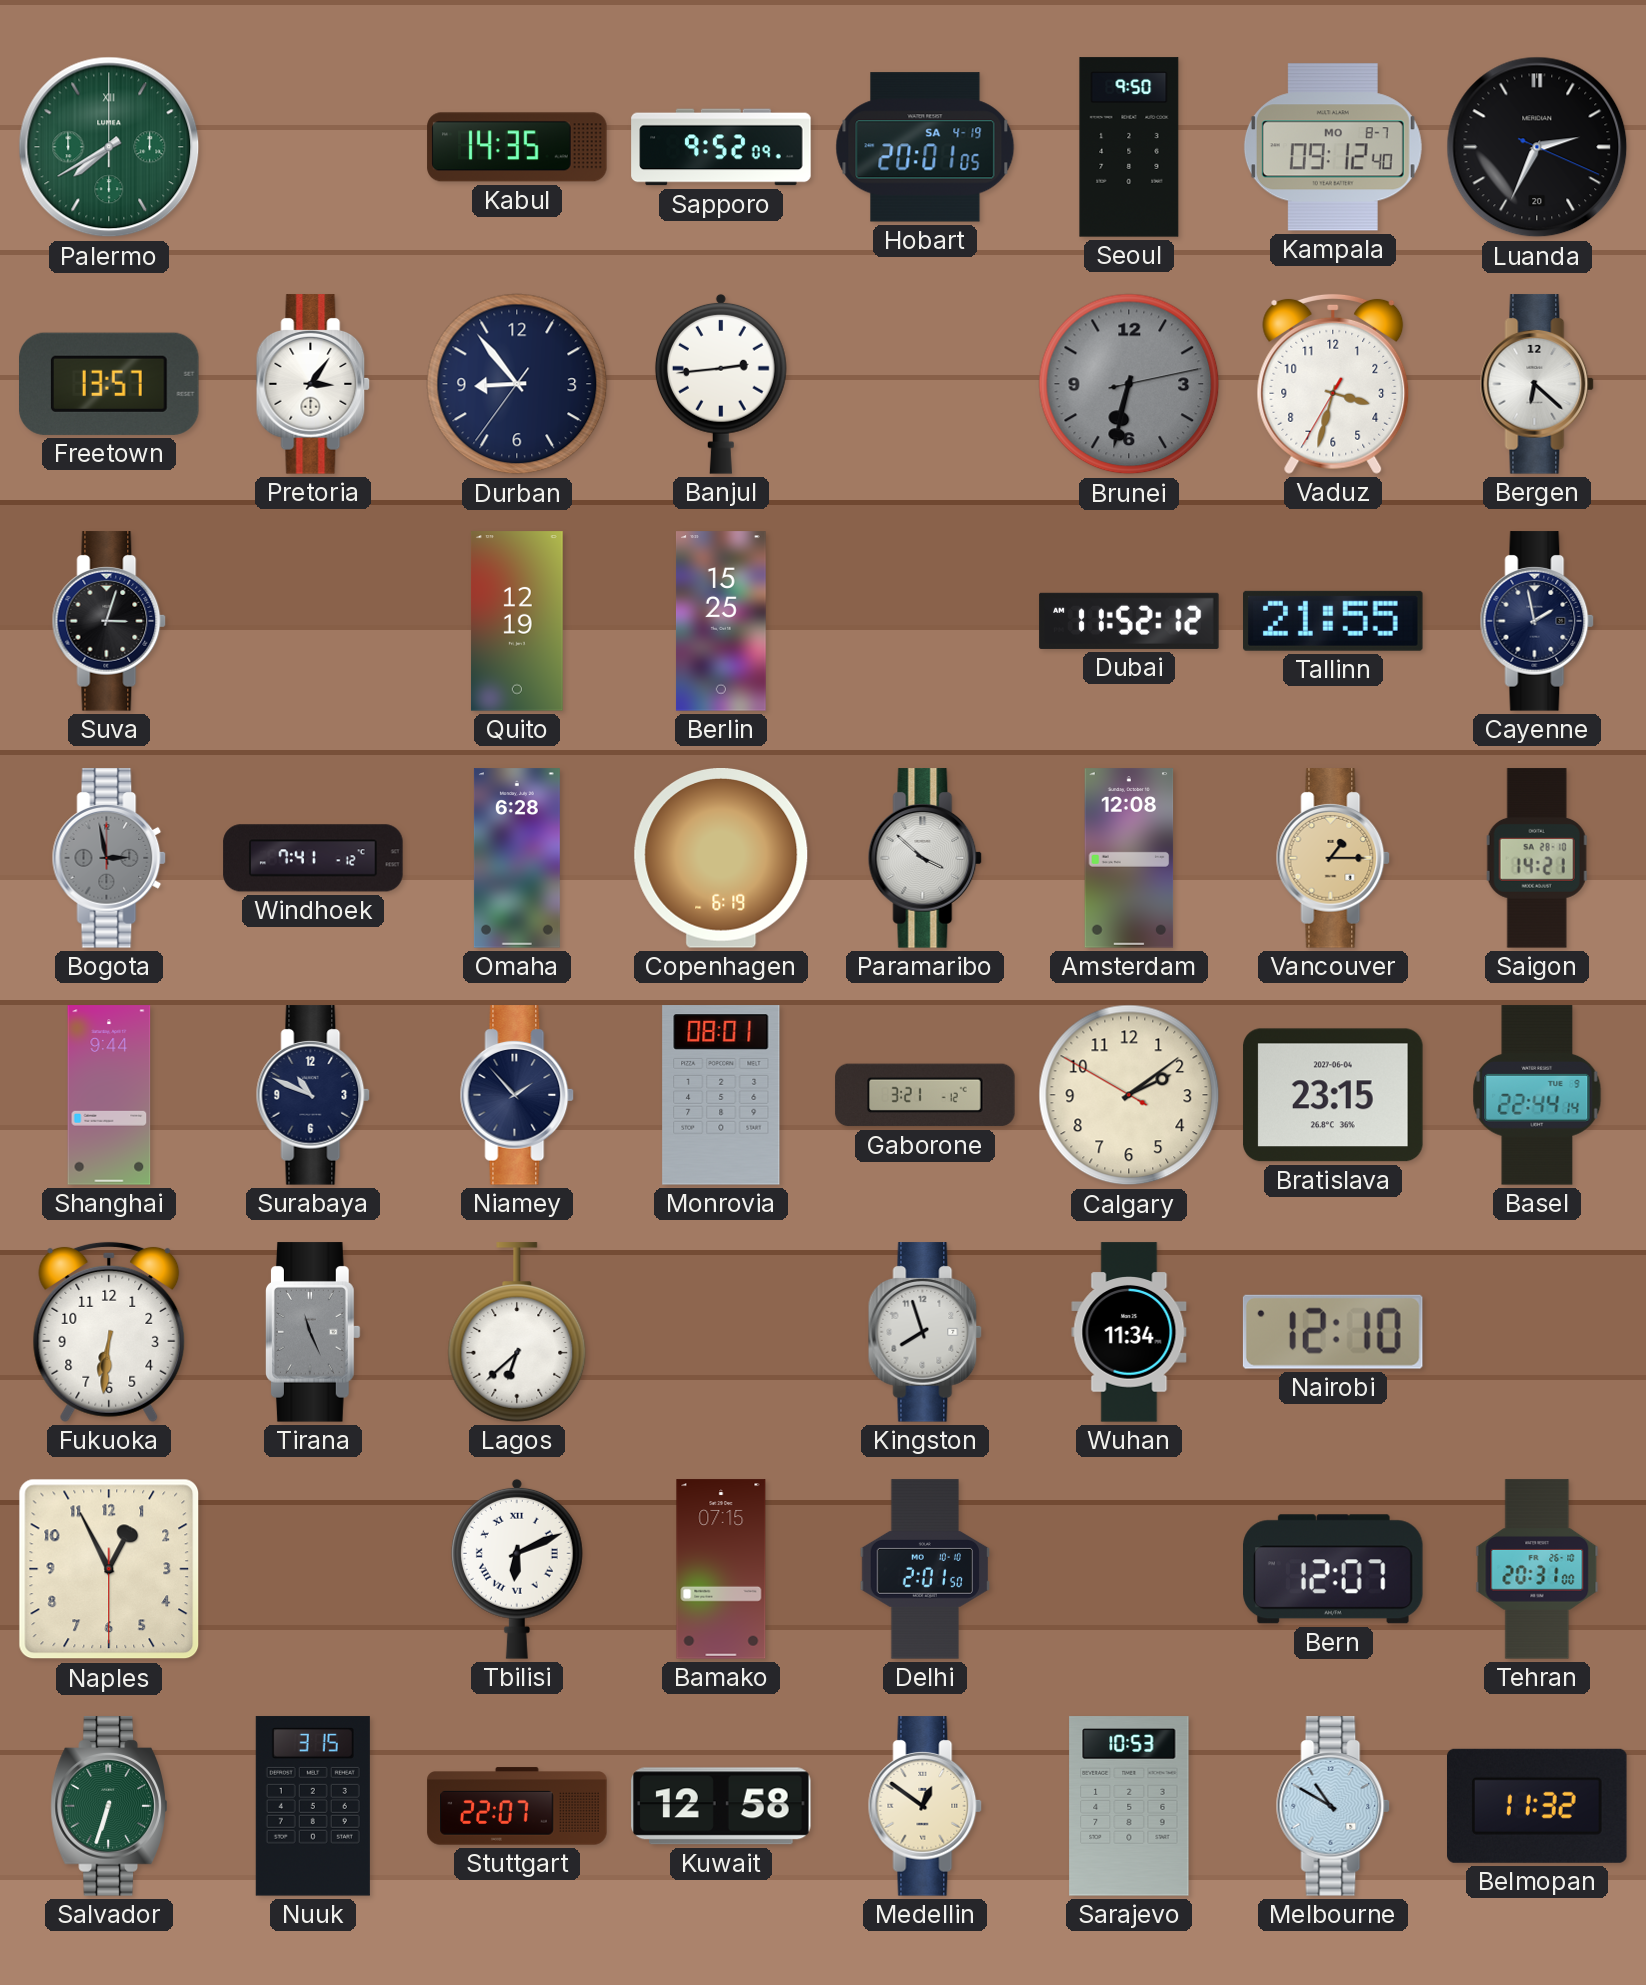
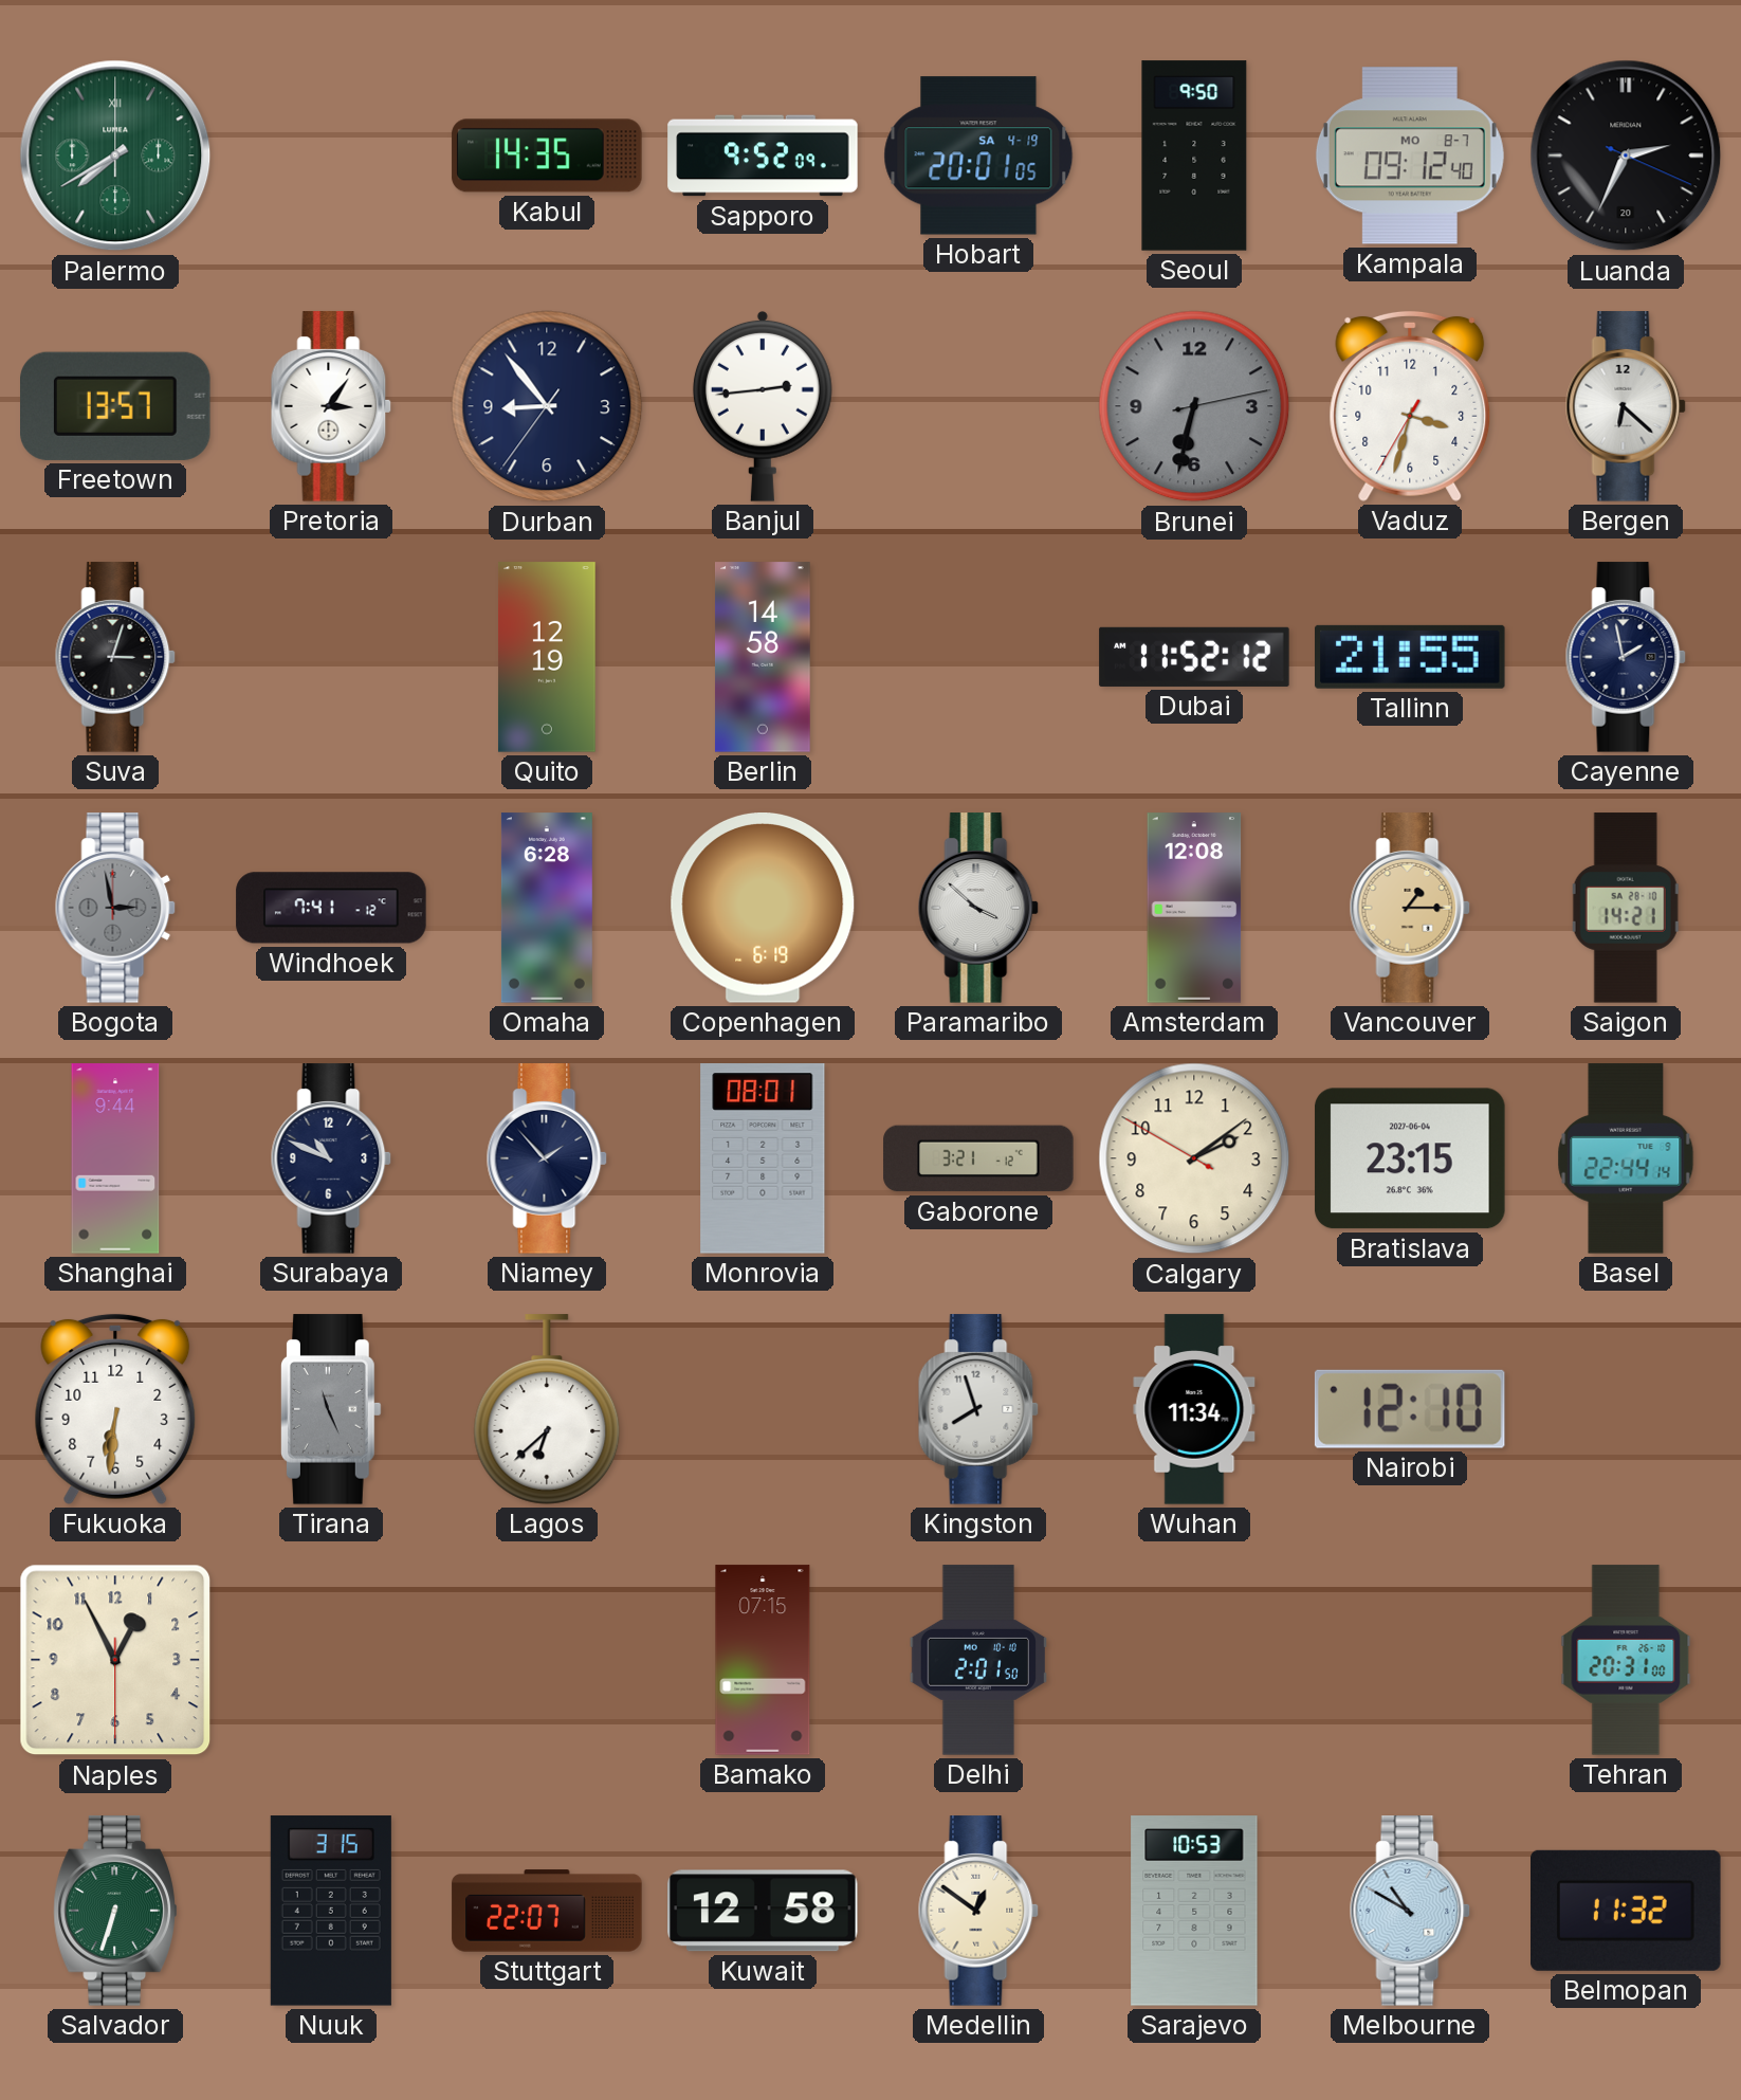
Berlin: 15:25 -> 14:58
Tbilisi: 6:11 -> none
Bern: 12:07 -> none
